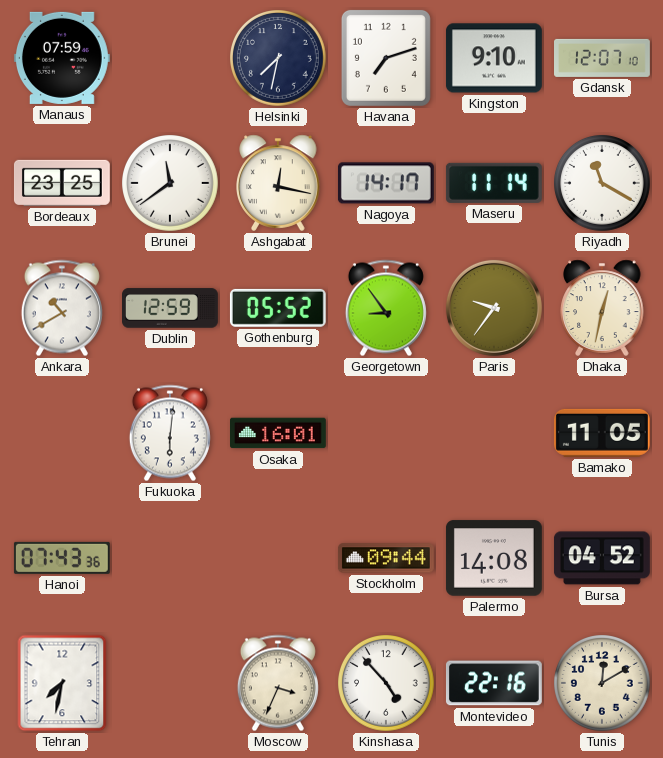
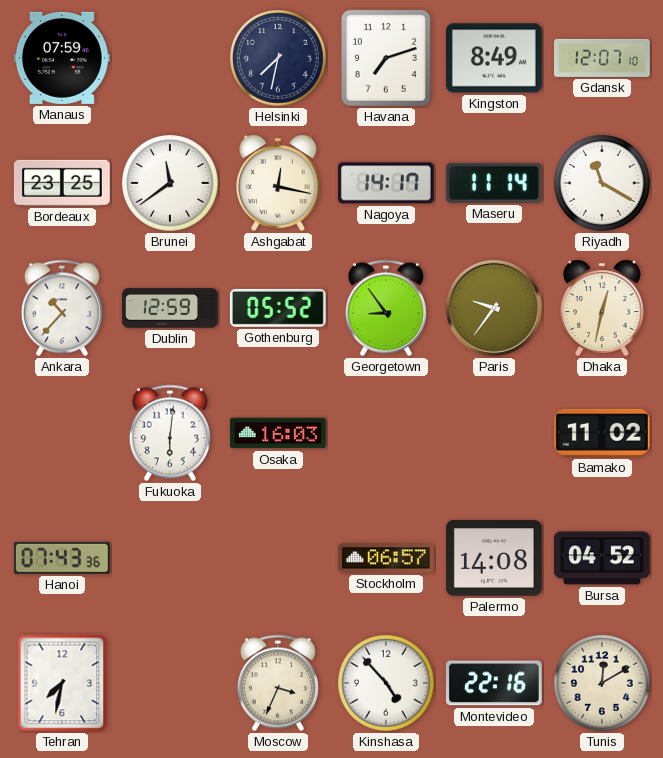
Kingston: 9:10 -> 8:49
Ankara: 10:40 -> 10:37
Osaka: 16:01 -> 16:03
Bamako: 11:05 -> 11:02
Stockholm: 09:44 -> 06:57
